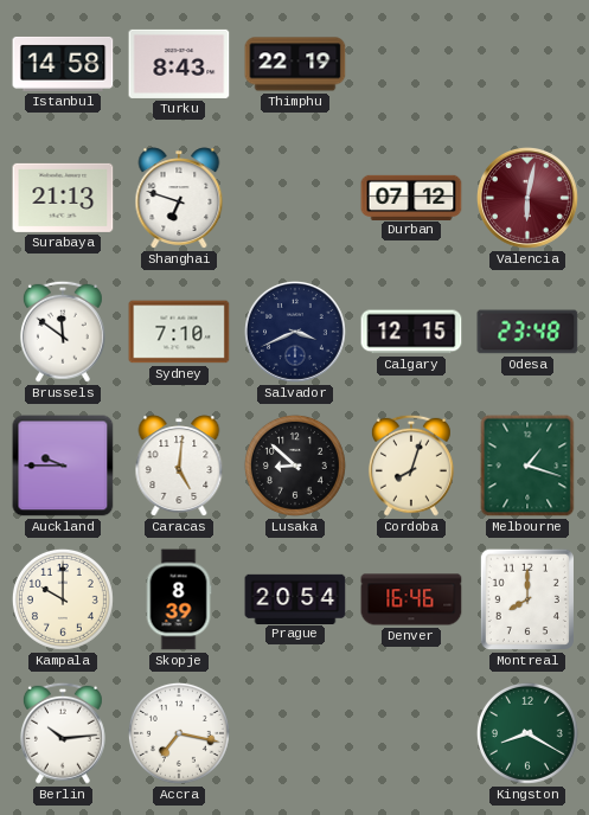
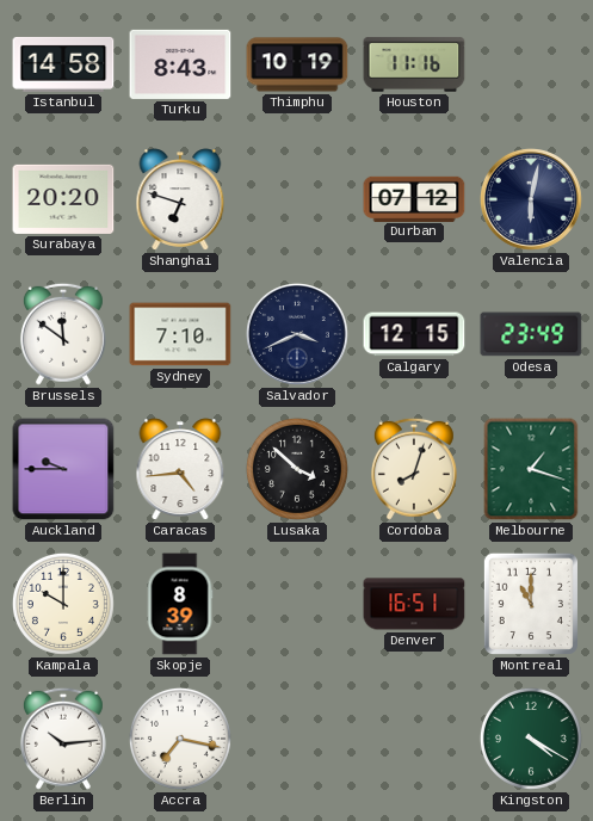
Thimphu: 22:19 -> 10:19
Houston: none -> 11:16
Surabaya: 21:13 -> 20:20
Valencia dial: burgundy -> navy
Odesa: 23:48 -> 23:49
Caracas: 5:01 -> 4:44
Lusaka: 8:52 -> 3:52
Prague: 20:54 -> none
Denver: 16:46 -> 16:51
Montreal: 8:00 -> 11:00
Kingston: 8:20 -> 4:20
